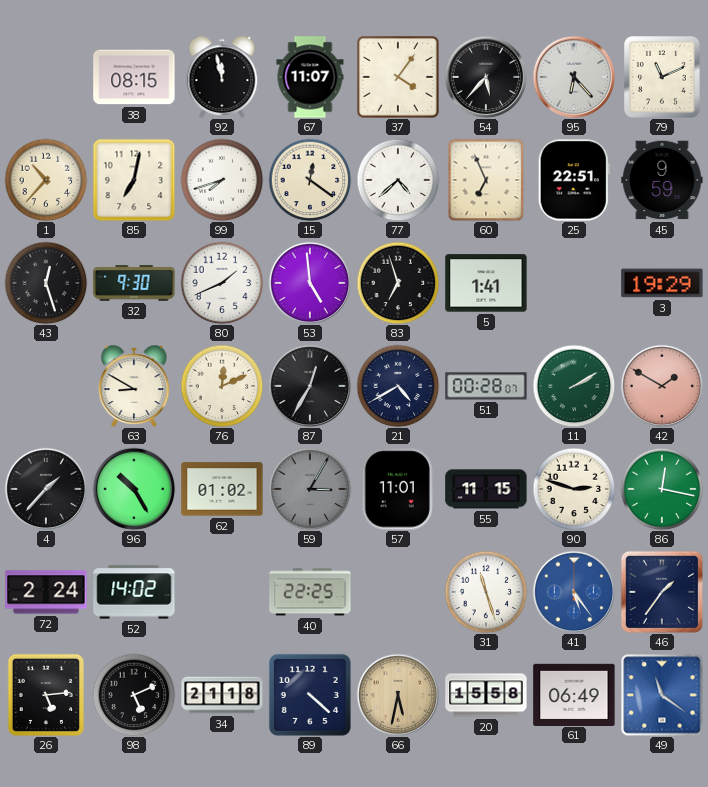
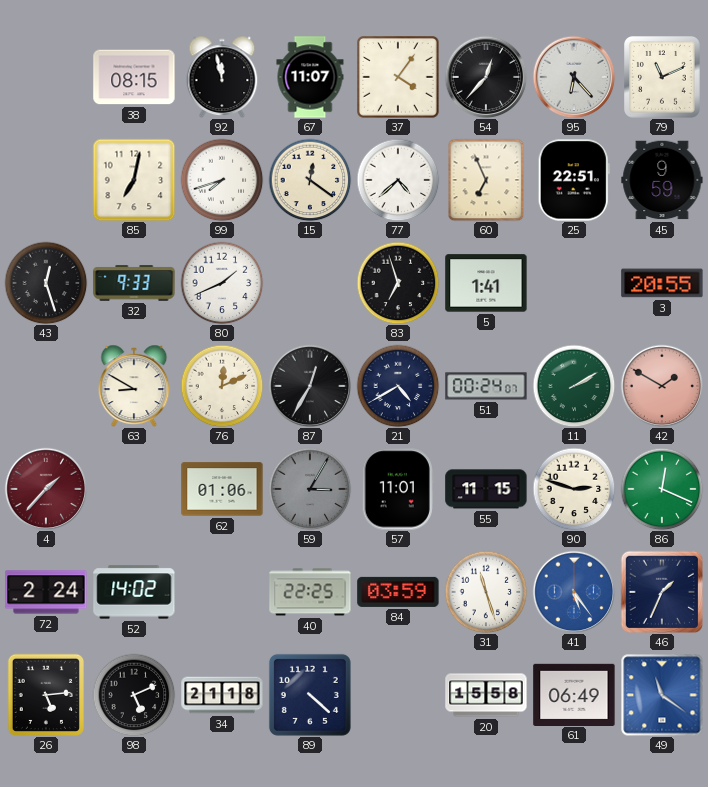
54: 5:37 -> 12:37
1: 10:37 -> none
32: 9:30 -> 9:33
53: 4:59 -> none
3: 19:29 -> 20:55
51: 00:28 -> 00:24
4 dial: black -> burgundy
96: 10:25 -> none
62: 01:02 -> 01:06
86: 12:17 -> 12:19
84: none -> 03:59
46: 1:36 -> 1:34
66: 5:32 -> none
